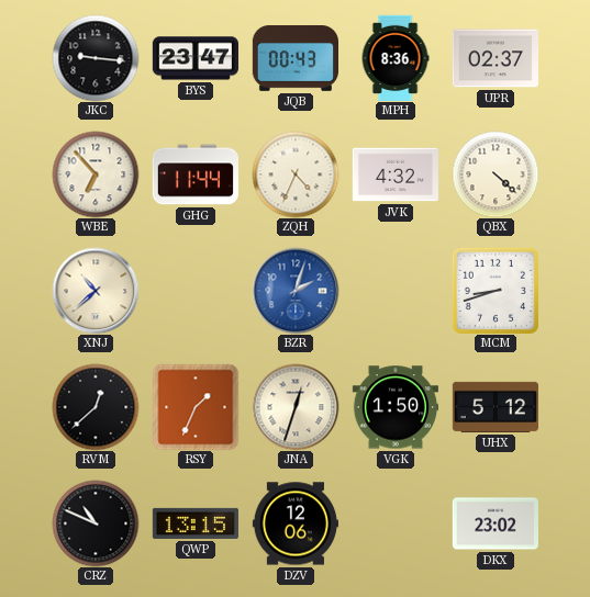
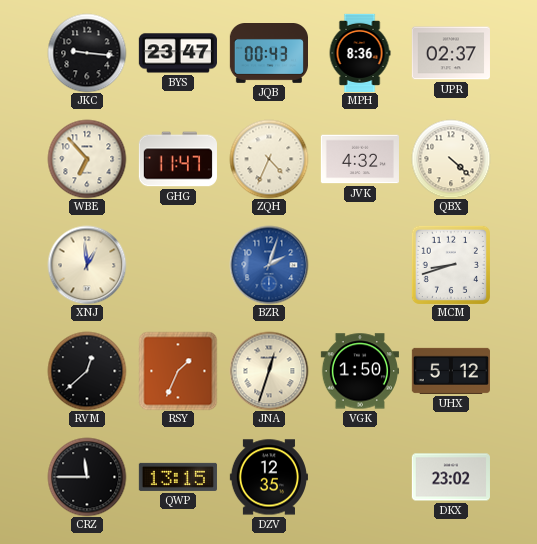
GHG: 11:44 -> 11:47
XNJ: 10:38 -> 12:59
CRZ: 10:49 -> 11:45
DZV: 12:06 -> 12:35
